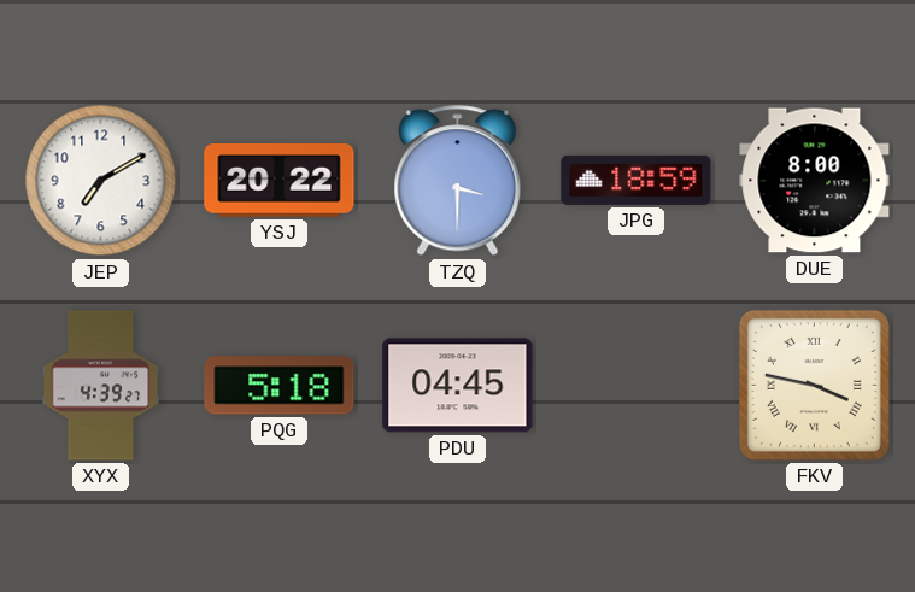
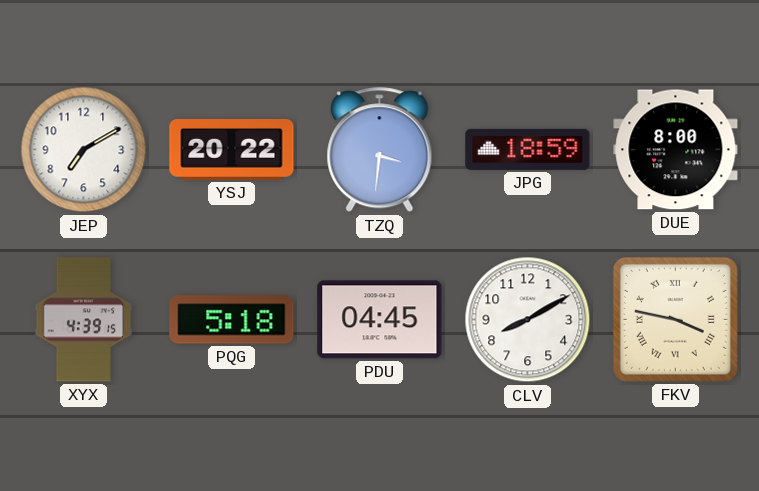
TZQ: 3:30 -> 3:31
XYX: 4:39:27 -> 4:39:15
CLV: none -> 8:10
